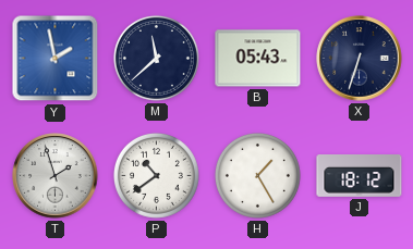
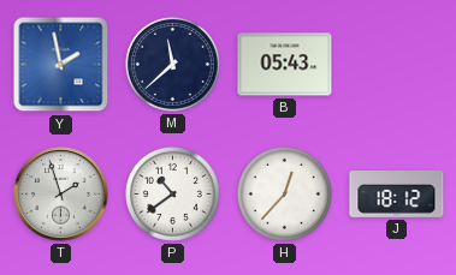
X: 6:33 -> none
H: 1:25 -> 12:37
